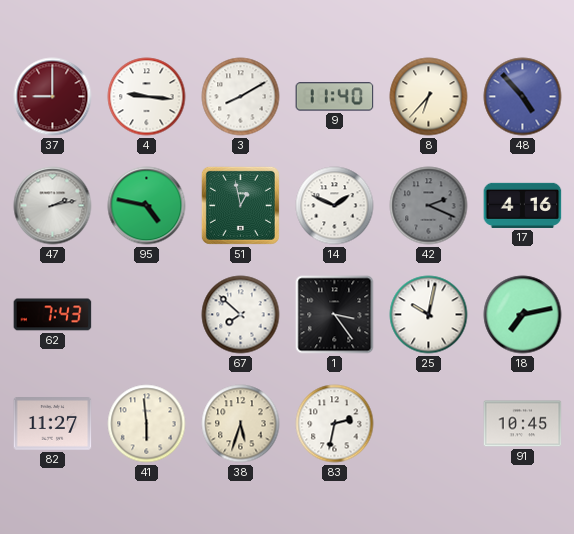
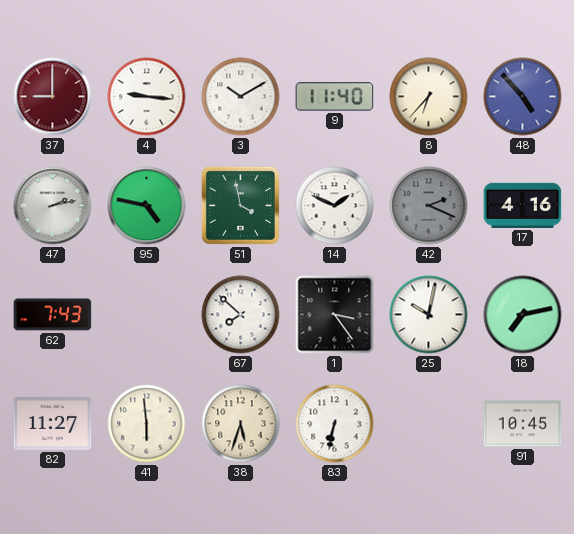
3: 8:10 -> 10:10
51: 12:58 -> 3:58
83: 2:32 -> 6:32
